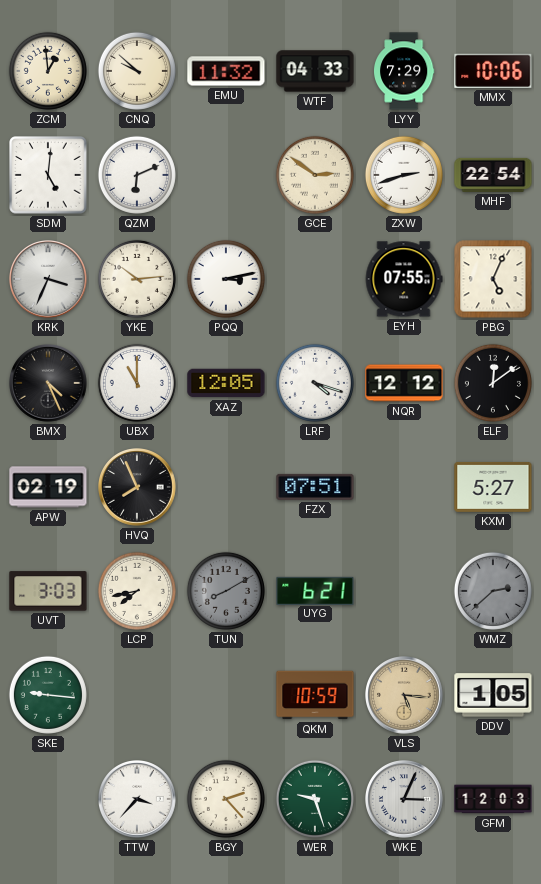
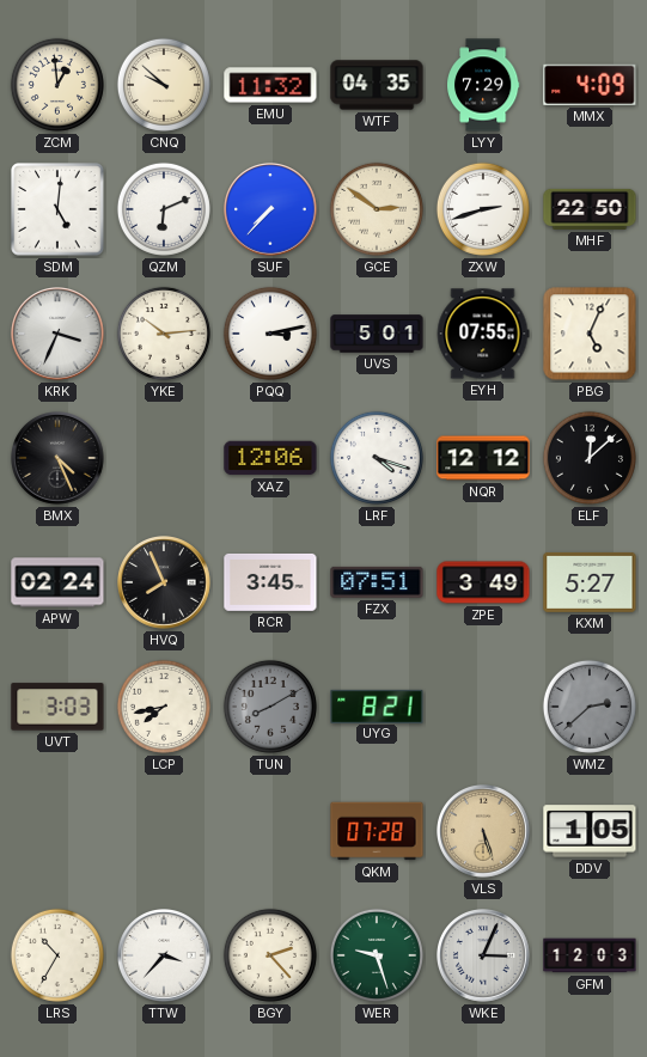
WTF: 04:33 -> 04:35
MMX: 10:06 -> 4:09
SUF: none -> 7:37
MHF: 22:54 -> 22:50
UVS: none -> 5:01
UBX: 11:00 -> none
XAZ: 12:05 -> 12:06
ELF: 12:09 -> 12:08
APW: 02:19 -> 02:24
RCR: none -> 3:45
ZPE: none -> 3:49
UYG: 6:21 -> 8:21
SKE: 9:16 -> none
QKM: 10:59 -> 07:28
VLS: 5:16 -> 5:27
LRS: none -> 10:35
